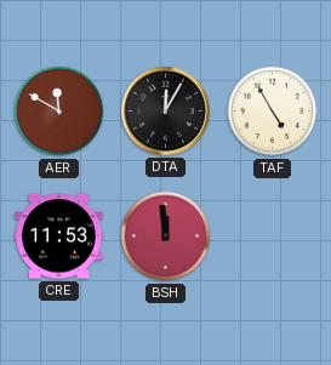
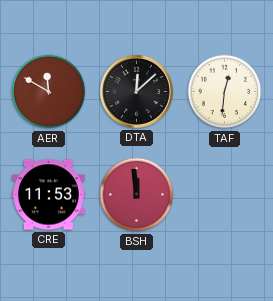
DTA: 12:05 -> 12:08
TAF: 4:55 -> 12:31
